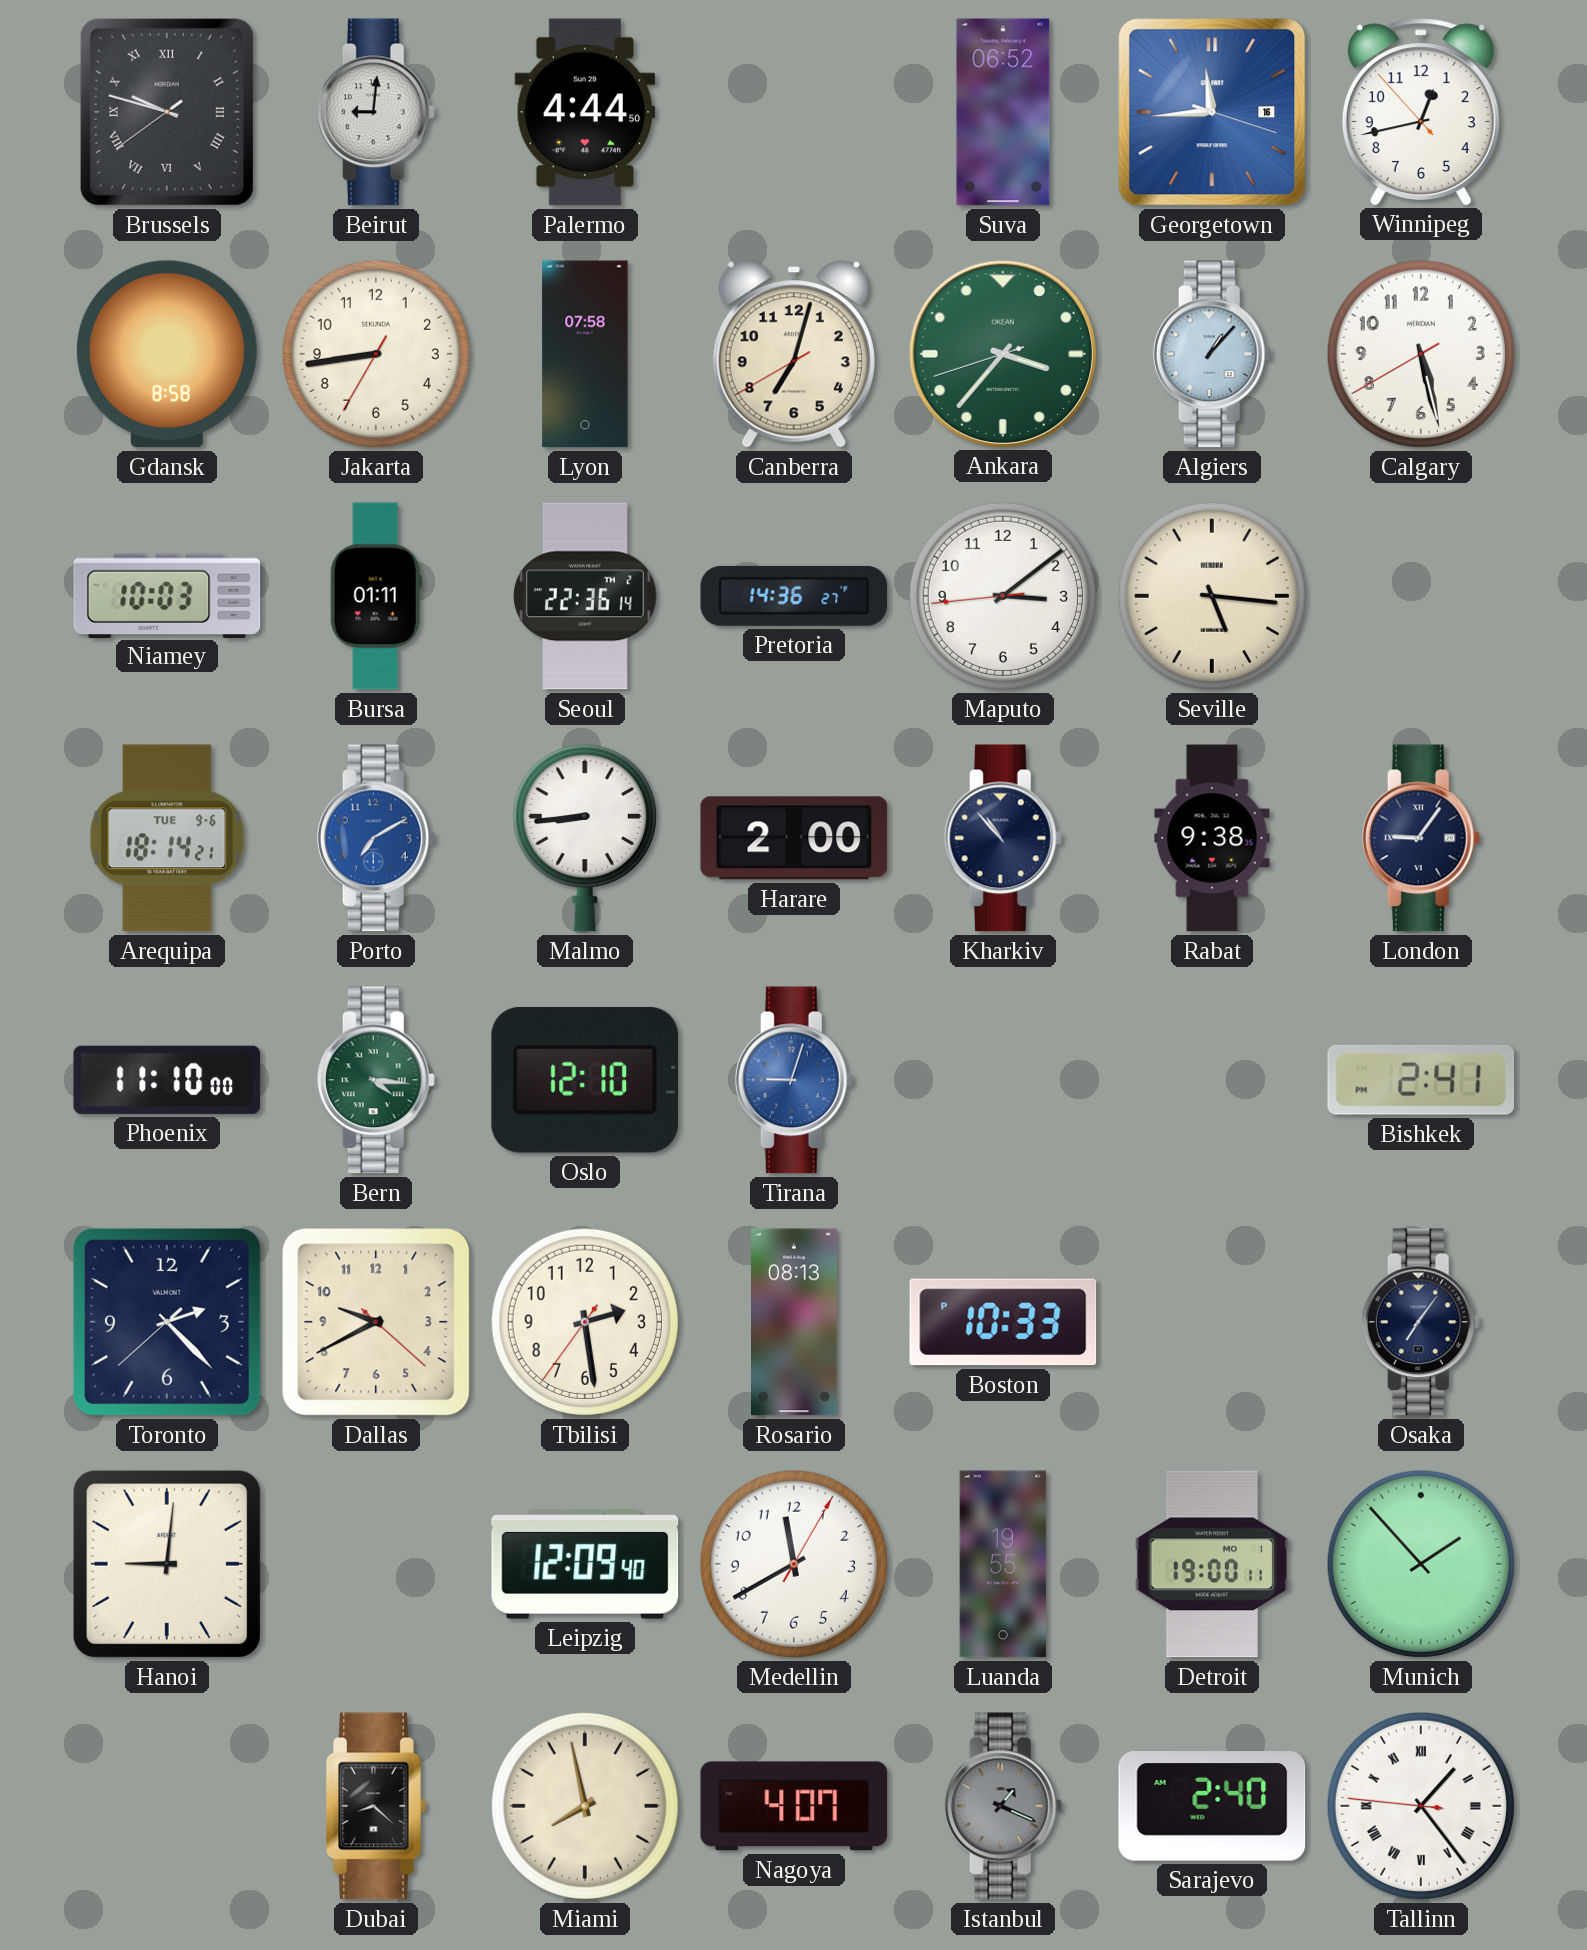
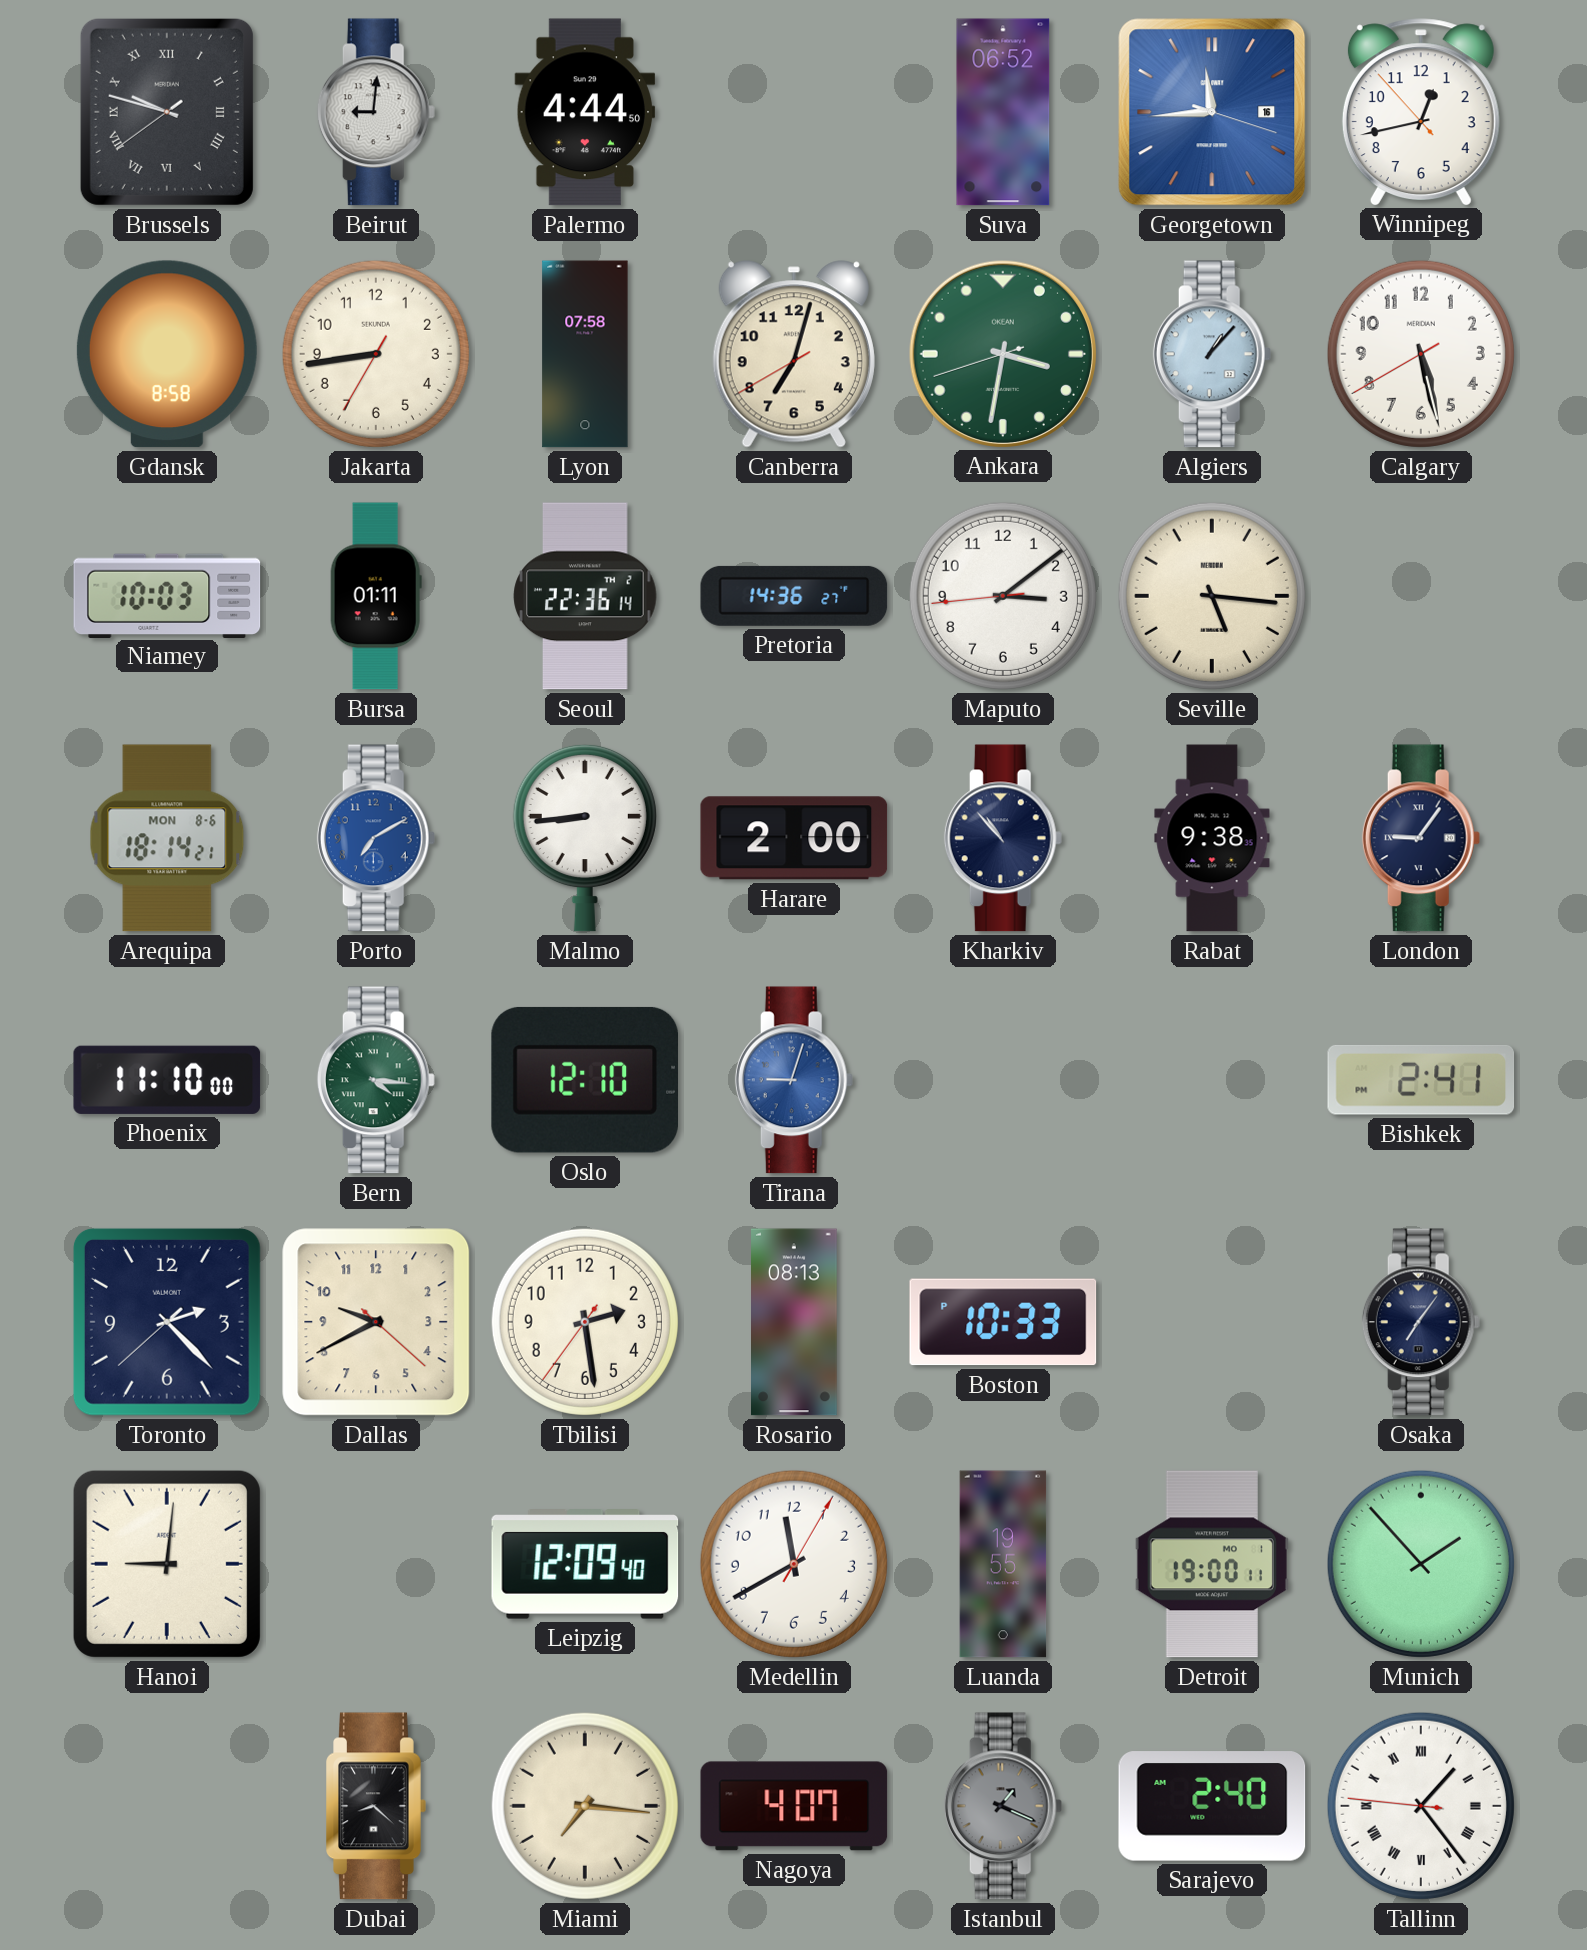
Ankara: 3:36 -> 3:31
Arequipa date: TUE 9-6 -> MON 8-6
Miami: 7:58 -> 7:16
